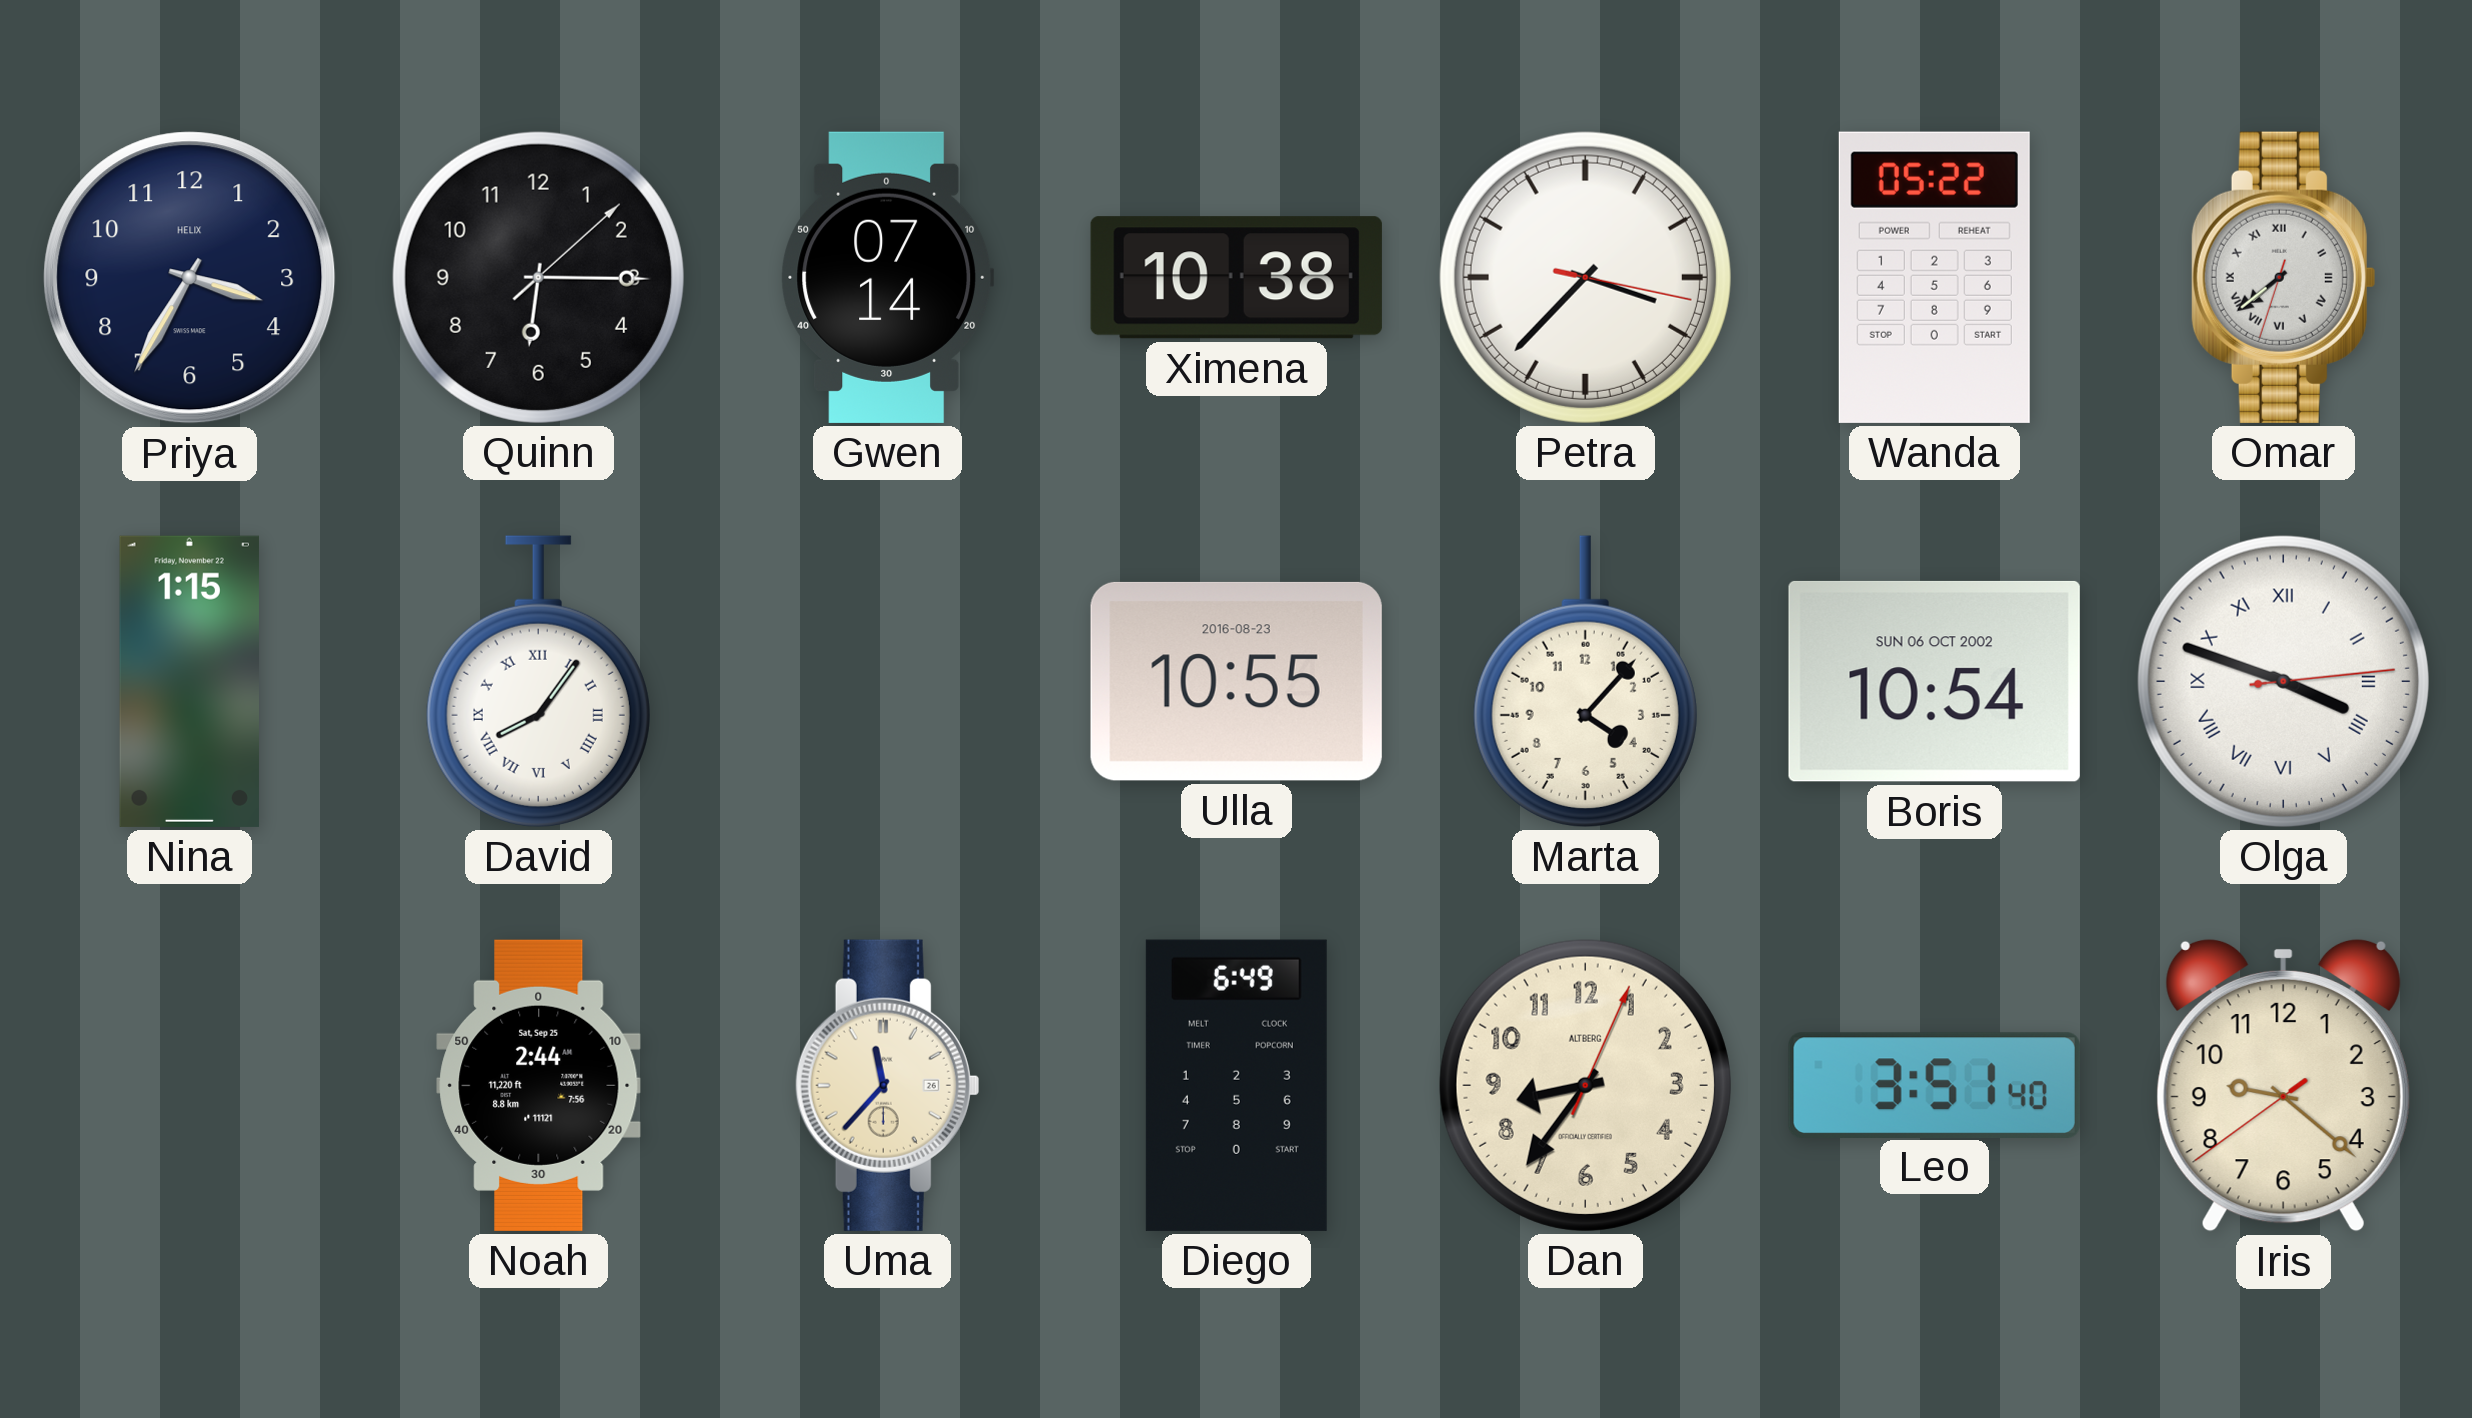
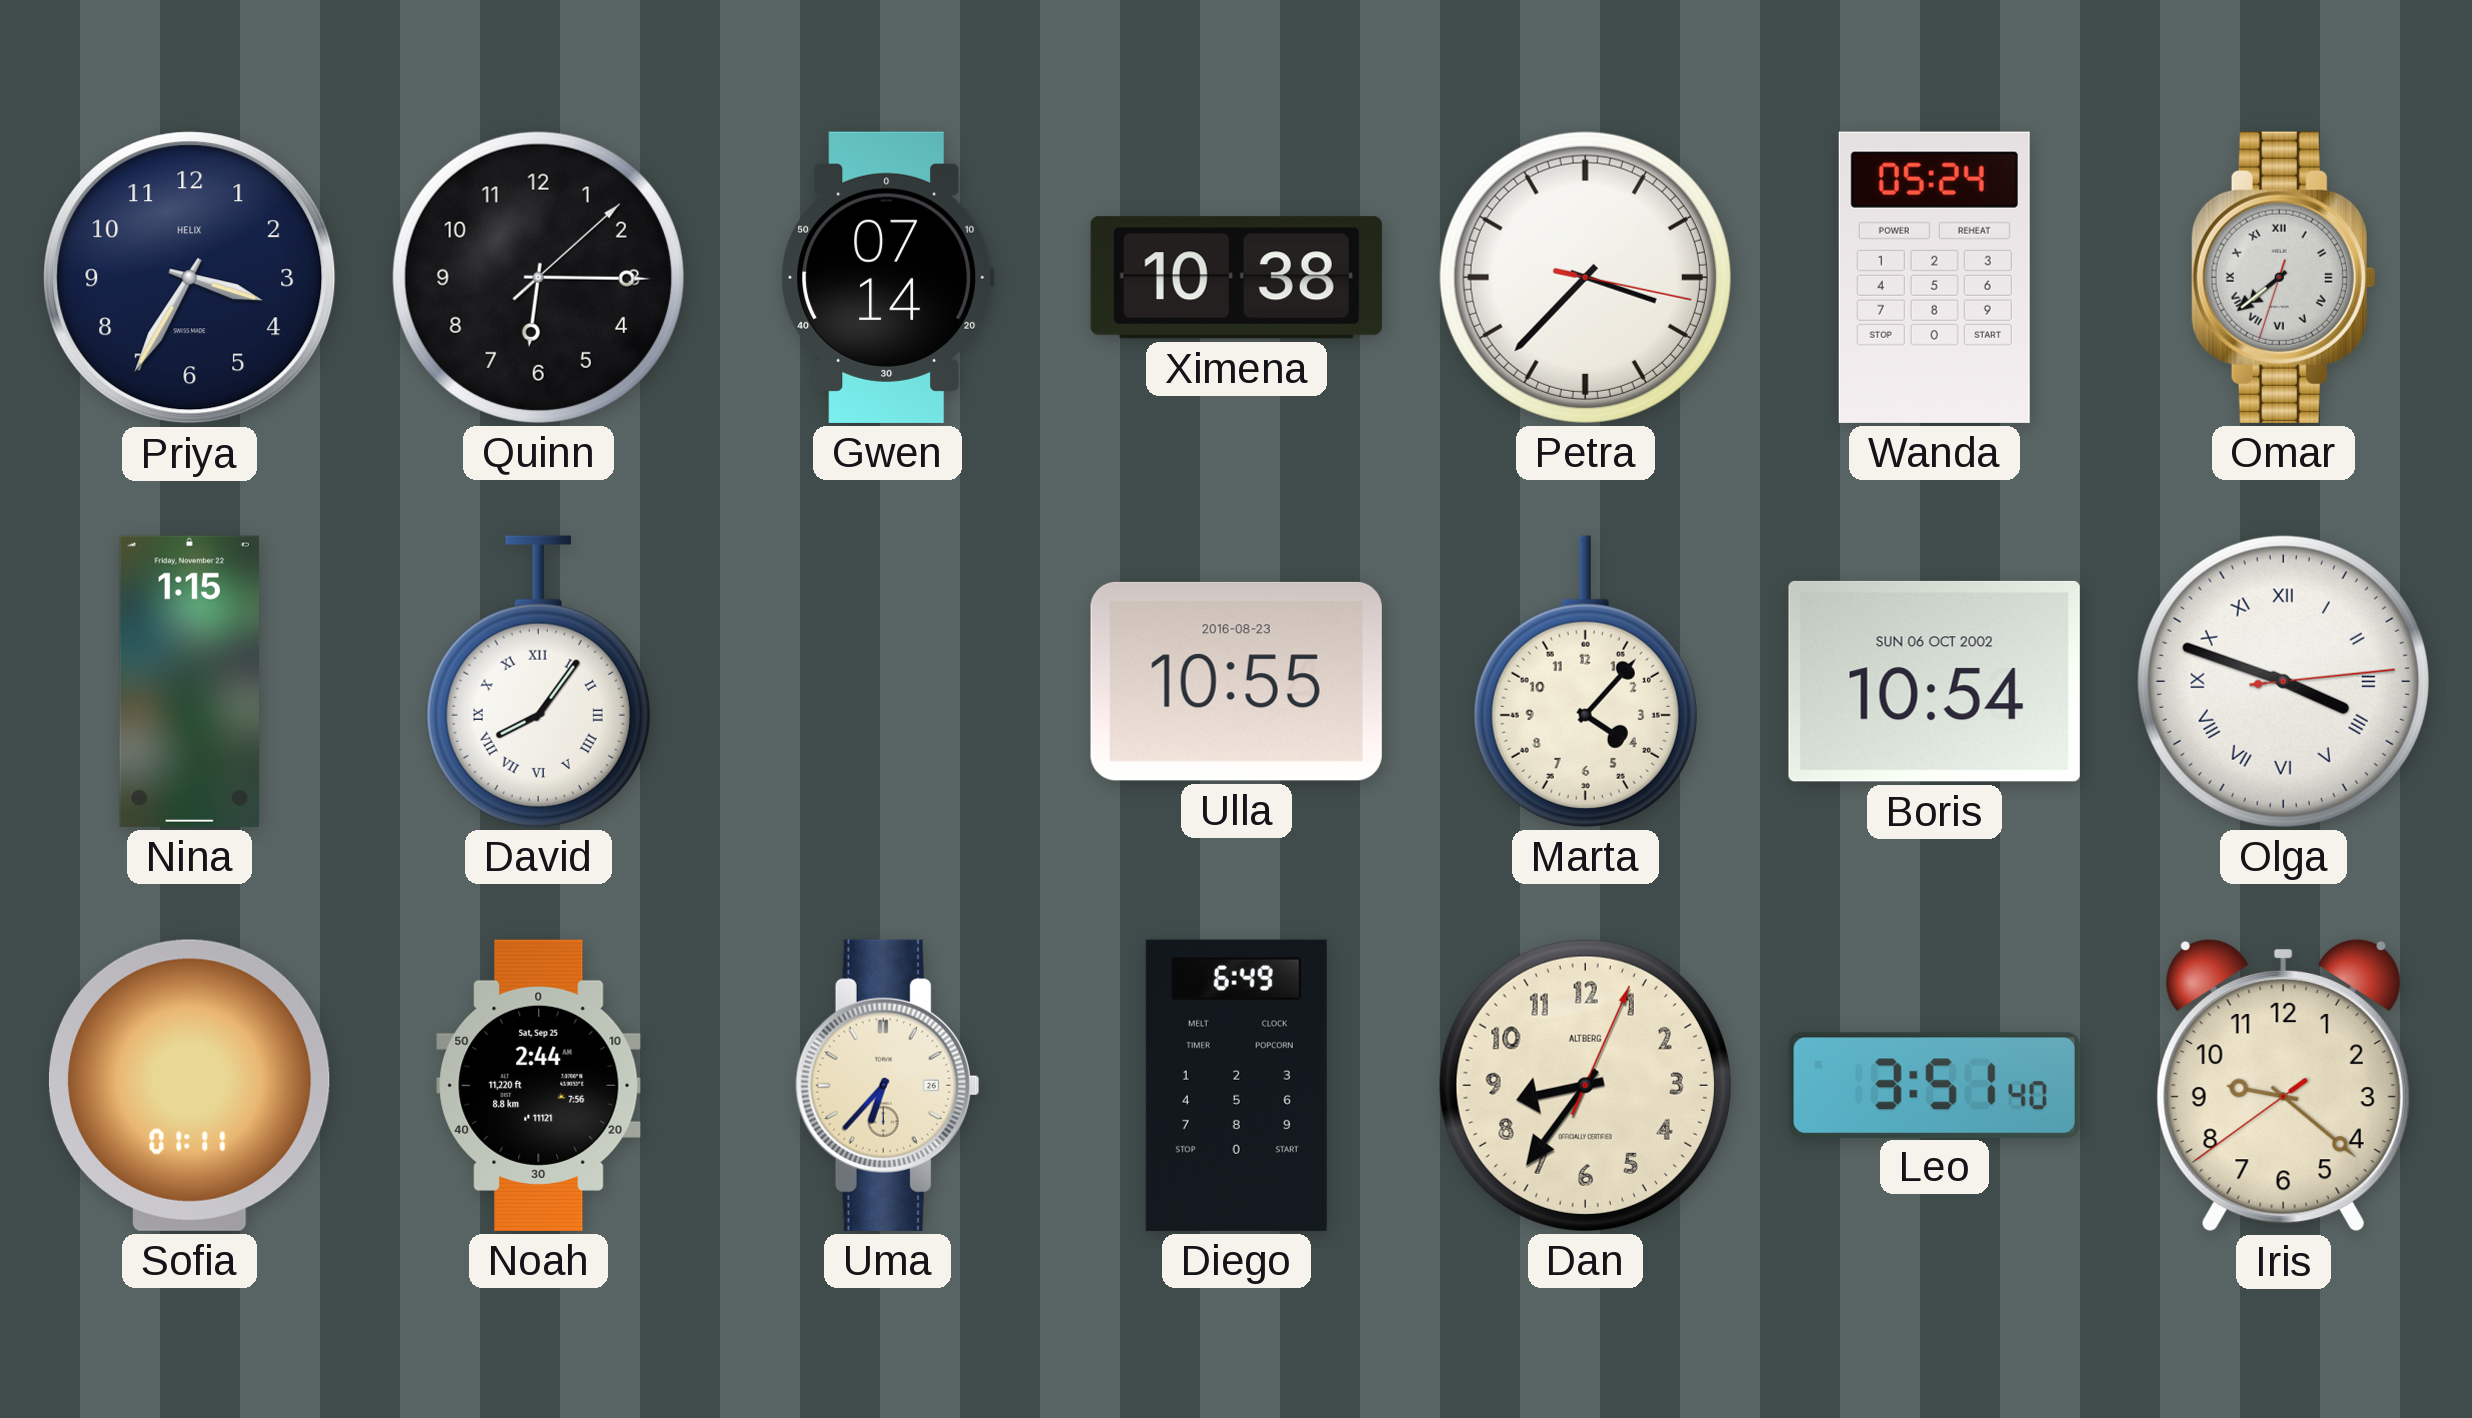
Wanda: 05:22 -> 05:24
Sofia: none -> 01:11
Uma: 11:37 -> 6:37
